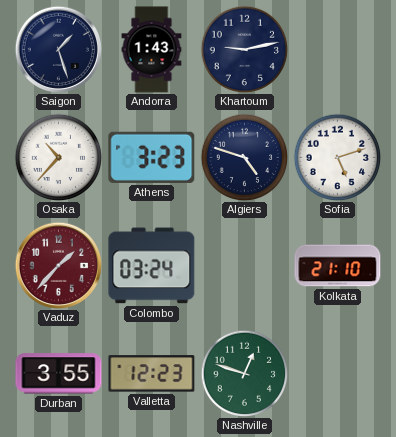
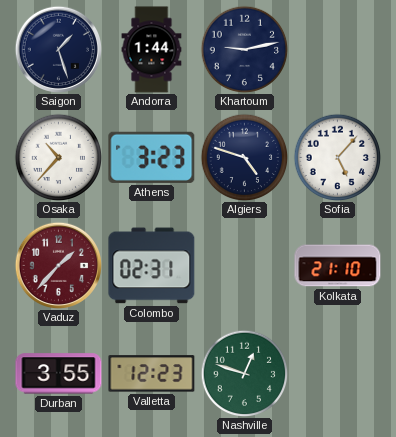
Andorra: 1:43 -> 1:44
Sofia: 5:12 -> 5:07
Colombo: 03:24 -> 02:31
